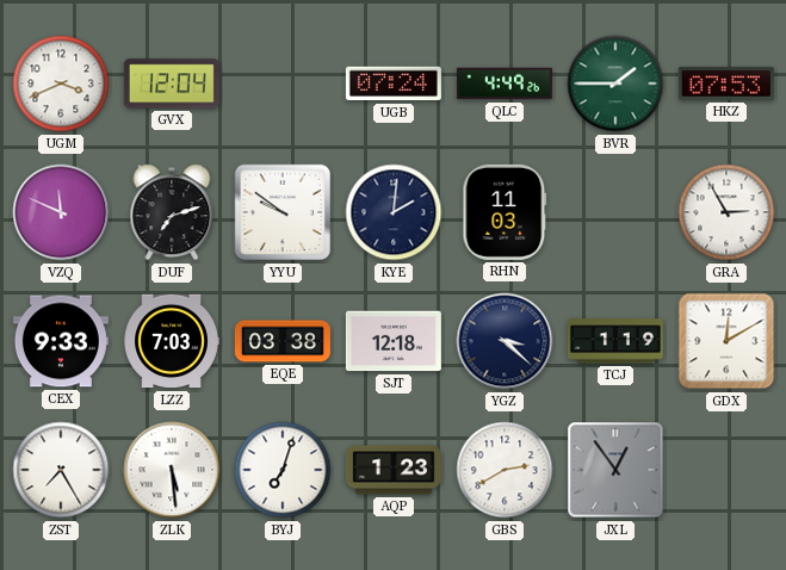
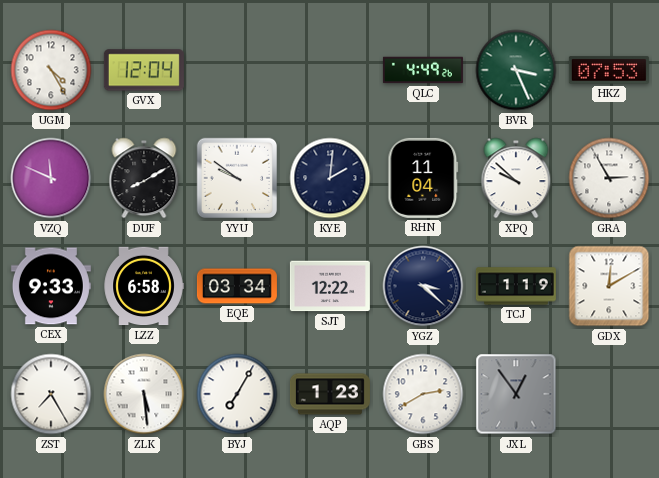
UGM: 3:41 -> 4:25
UGB: 07:24 -> none
BVR: 1:45 -> 3:26
DUF: 7:12 -> 8:10
RHN: 11:03 -> 11:04
XPQ: none -> 9:52
LZZ: 7:03 -> 6:58
EQE: 03:38 -> 03:34
SJT: 12:18 -> 12:22
BYJ: 7:03 -> 7:05
